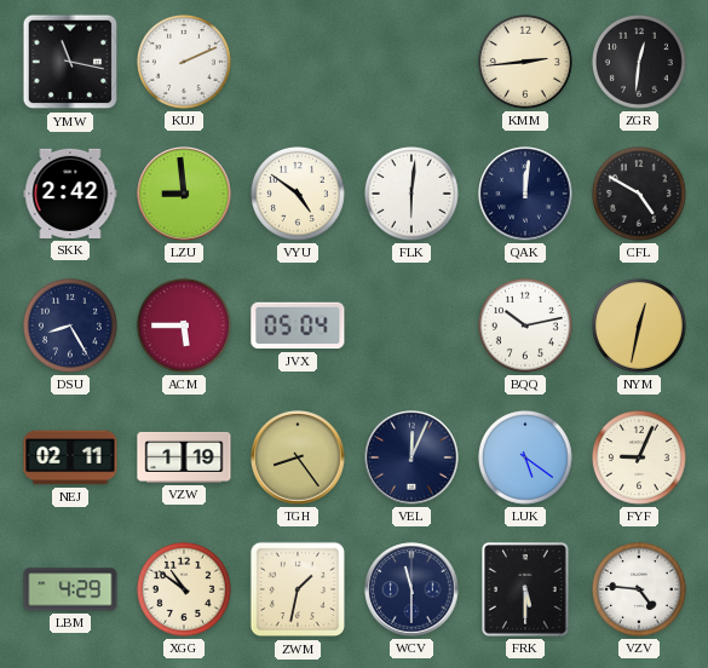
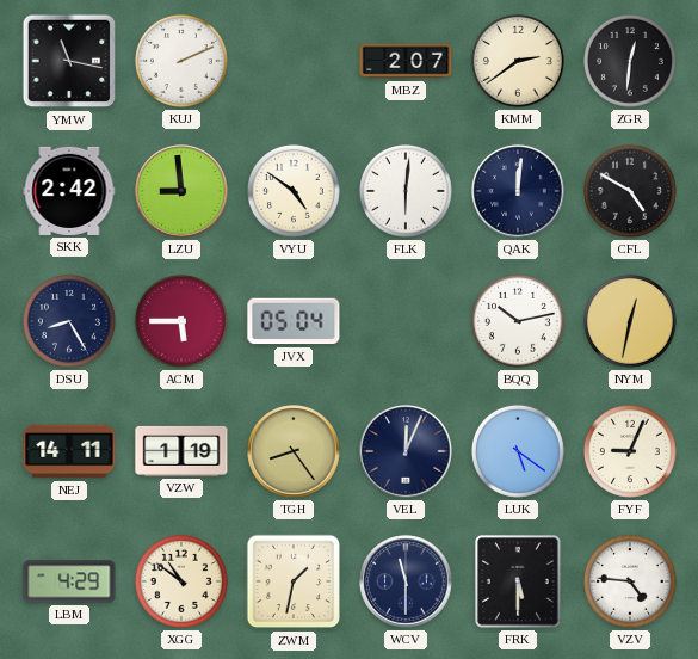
MBZ: none -> 2:07
KMM: 2:44 -> 2:39
NEJ: 02:11 -> 14:11
